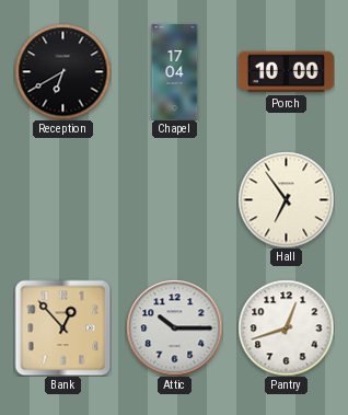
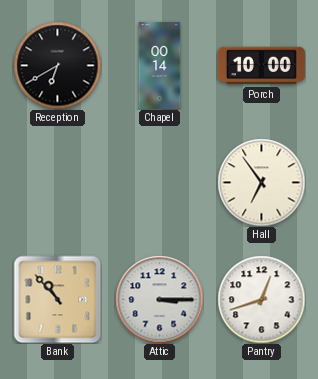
Chapel: 17:04 -> 00:14
Bank: 12:53 -> 10:53
Attic: 10:15 -> 3:15
